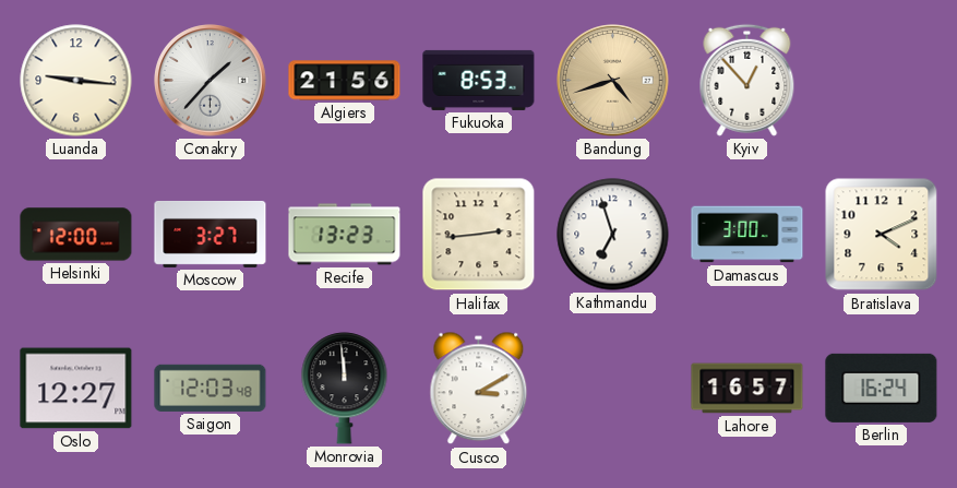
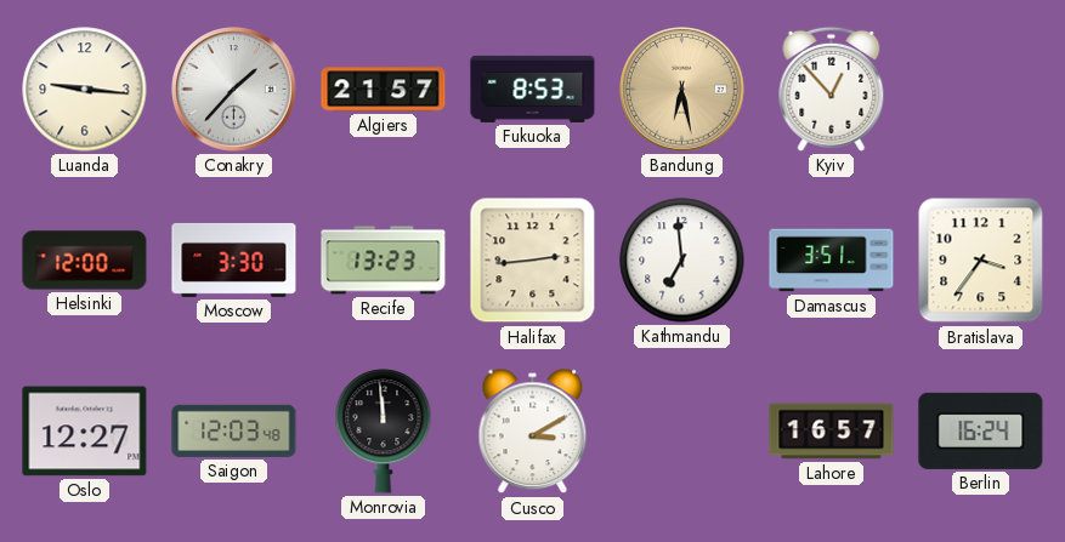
Algiers: 21:56 -> 21:57
Bandung: 4:42 -> 6:28
Moscow: 3:27 -> 3:30
Kathmandu: 6:57 -> 6:59
Damascus: 3:00 -> 3:51
Bratislava: 4:11 -> 3:36
